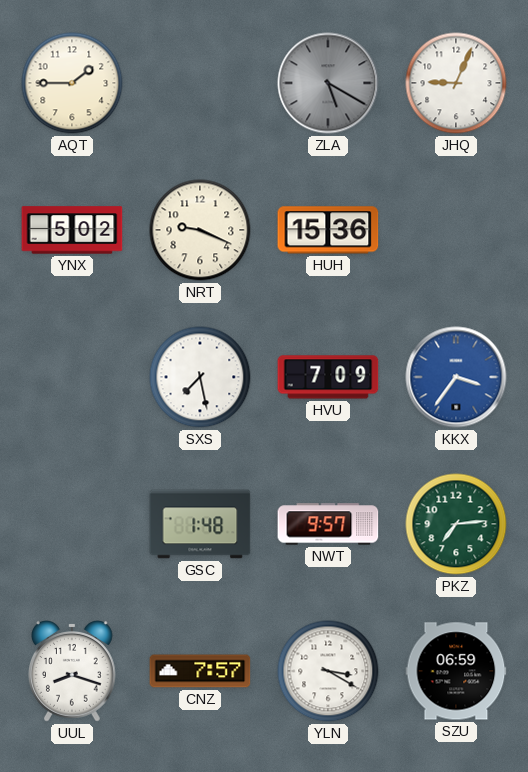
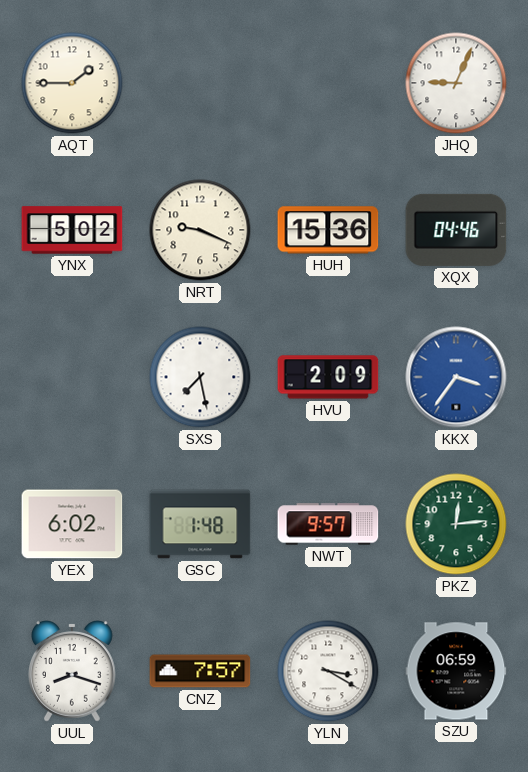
ZLA: 5:20 -> none
XQX: none -> 04:46
HVU: 7:09 -> 2:09
YEX: none -> 6:02
PKZ: 7:14 -> 12:14
